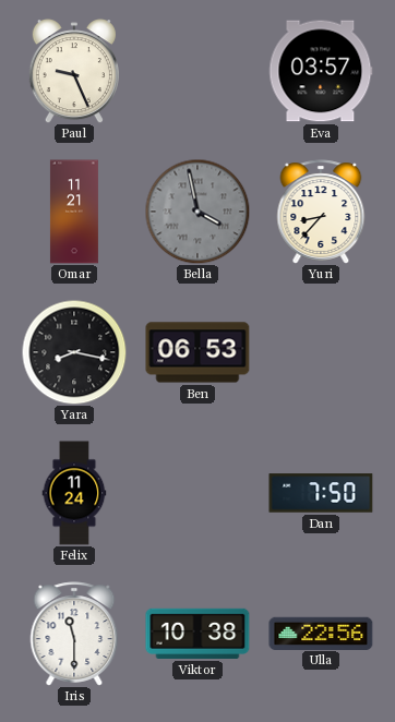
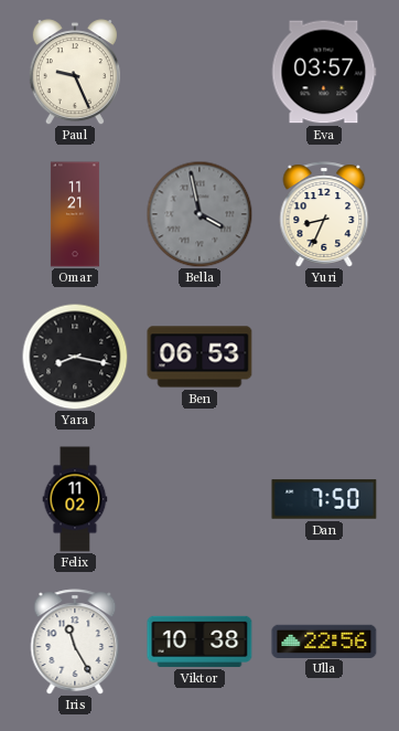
Yuri: 8:37 -> 8:34
Felix: 11:24 -> 11:02
Iris: 11:30 -> 11:25
